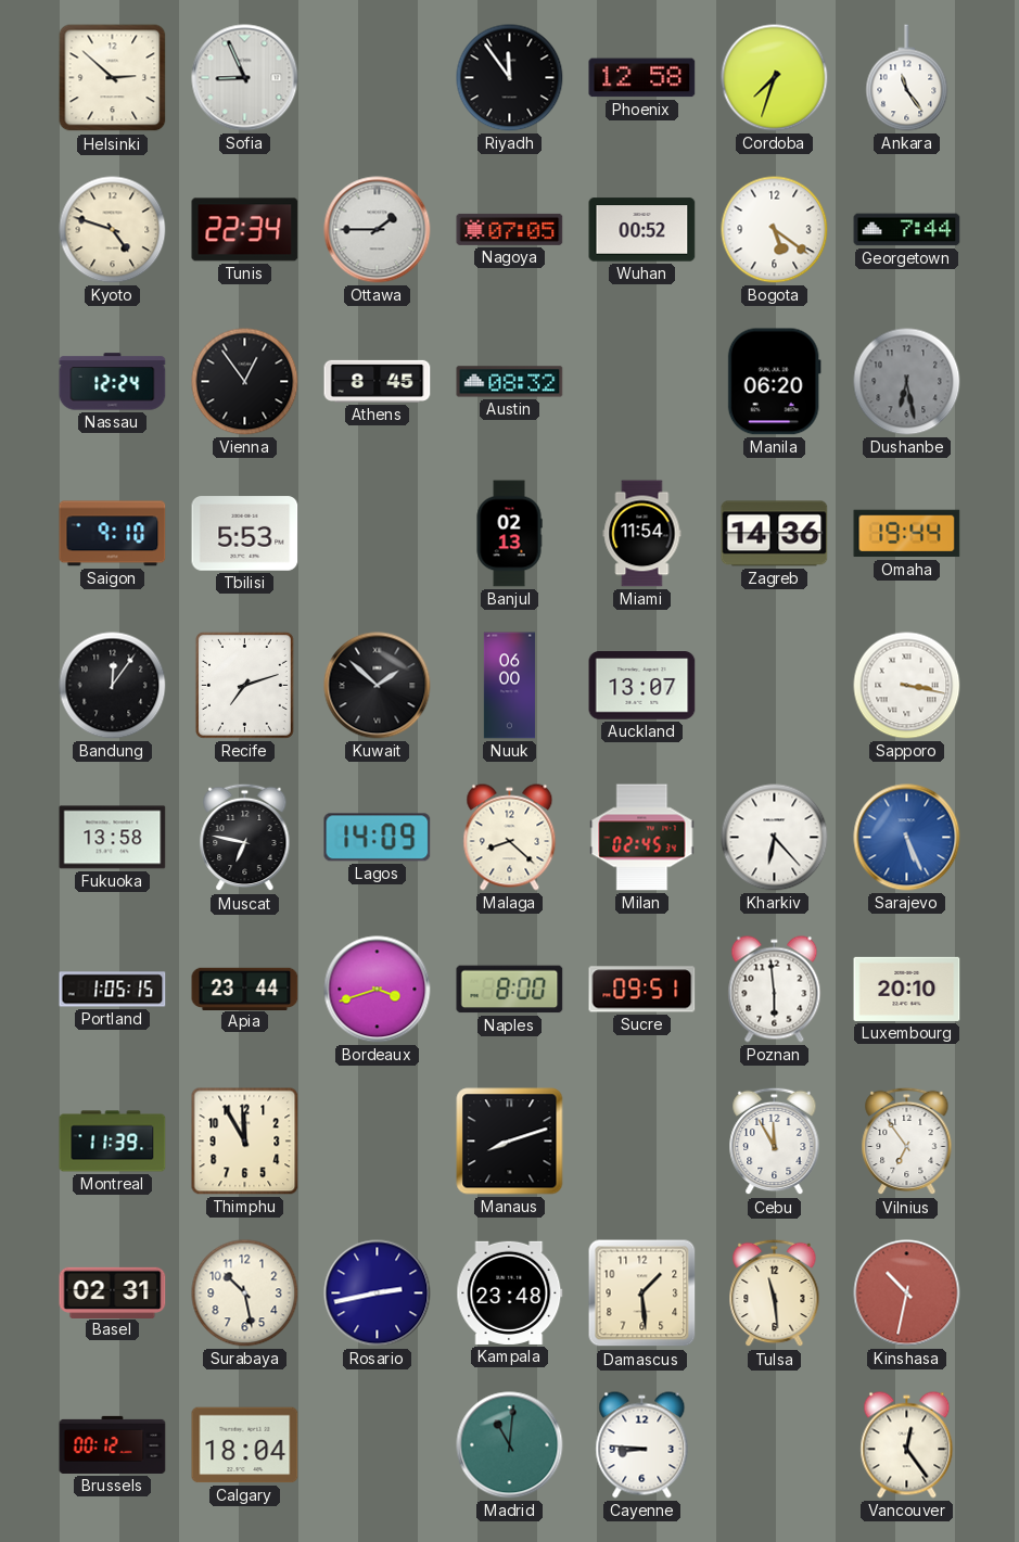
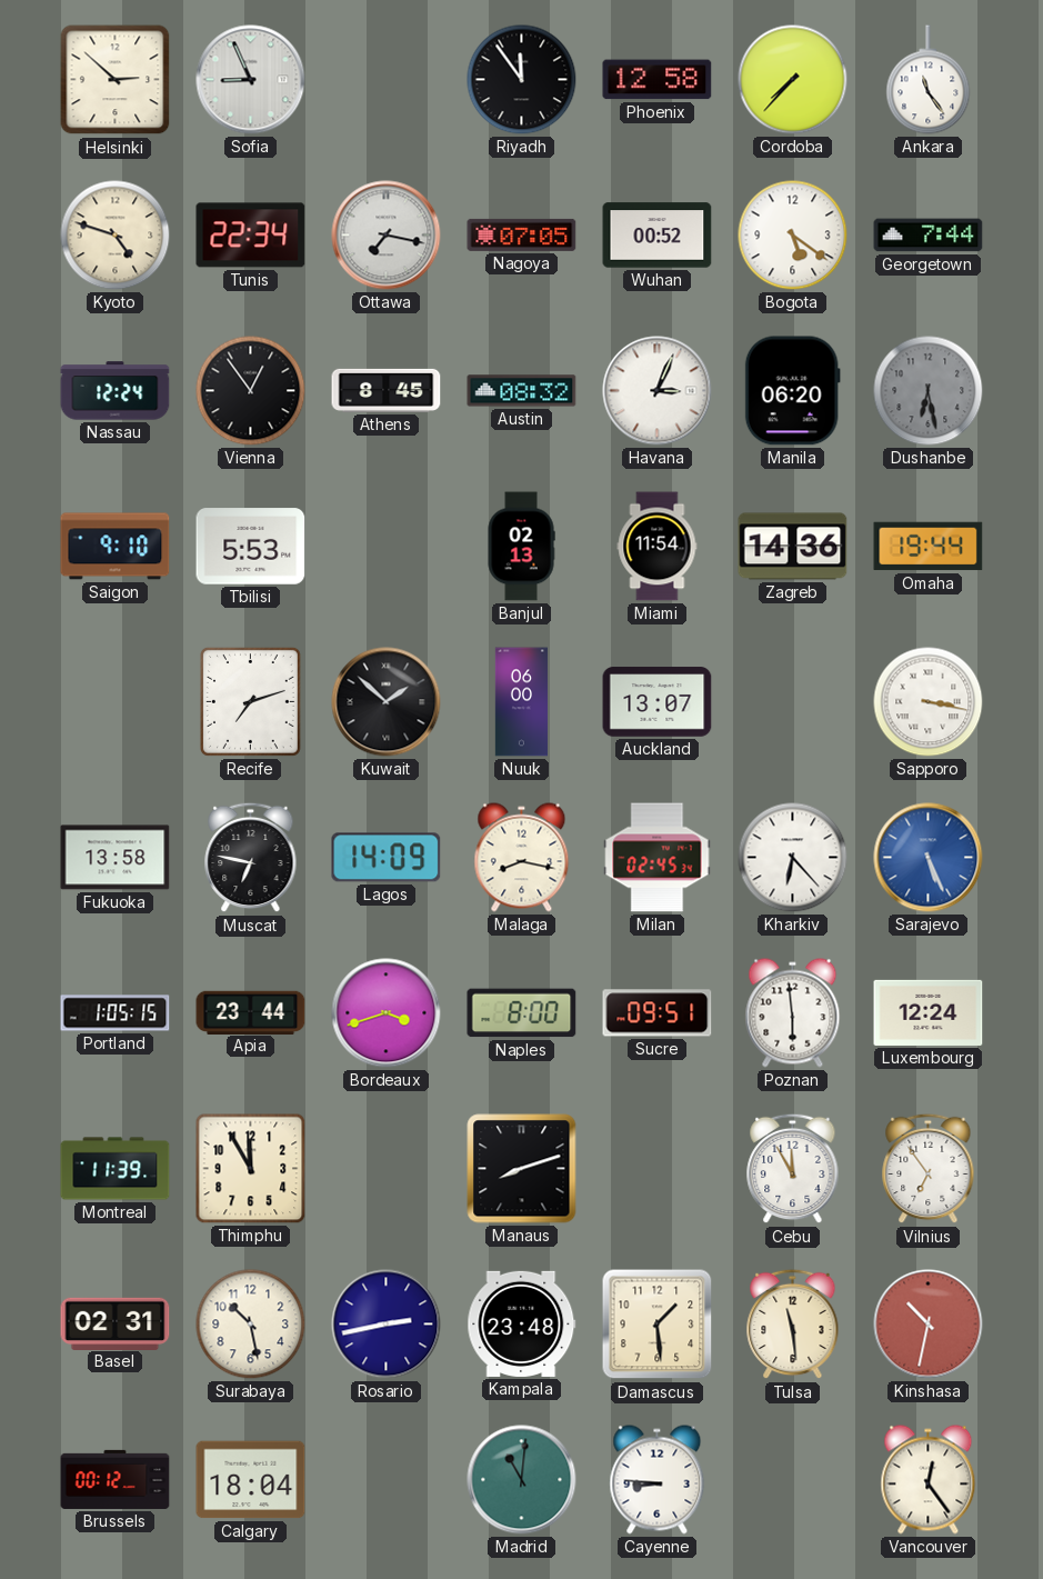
Cordoba: 7:33 -> 7:37
Ottawa: 1:45 -> 7:17
Havana: none -> 3:04
Bandung: 12:06 -> none
Malaga: 8:22 -> 8:17
Luxembourg: 20:10 -> 12:24
